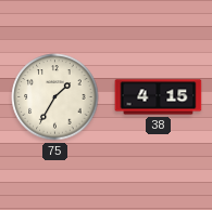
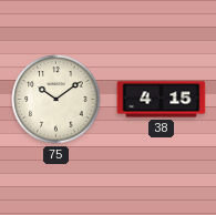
75: 1:35 -> 10:09
